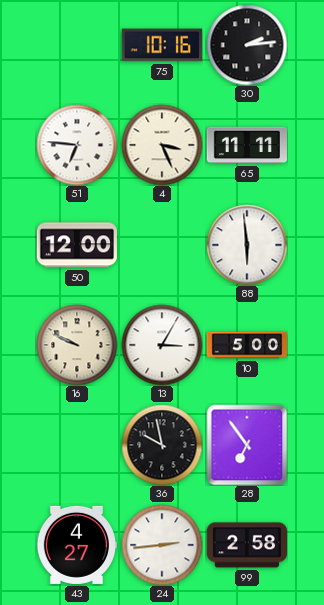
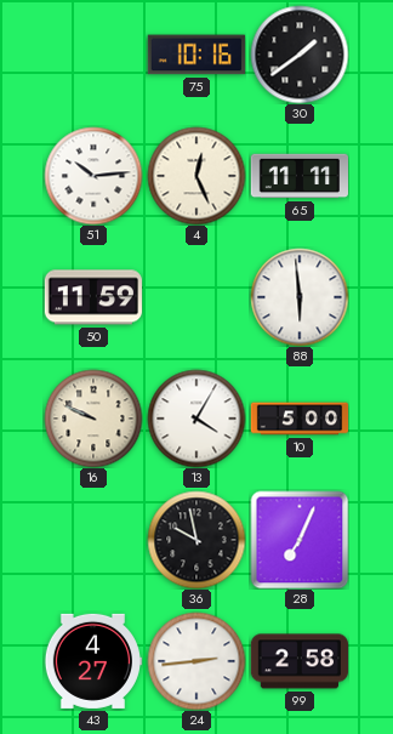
30: 2:14 -> 1:39
51: 6:46 -> 10:14
4: 3:26 -> 12:26
50: 12:00 -> 11:59
13: 3:05 -> 4:05
28: 6:54 -> 7:04
